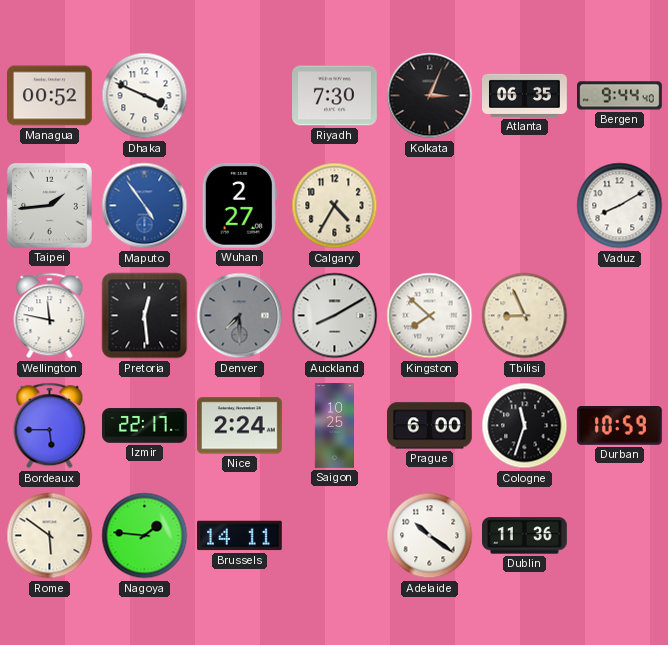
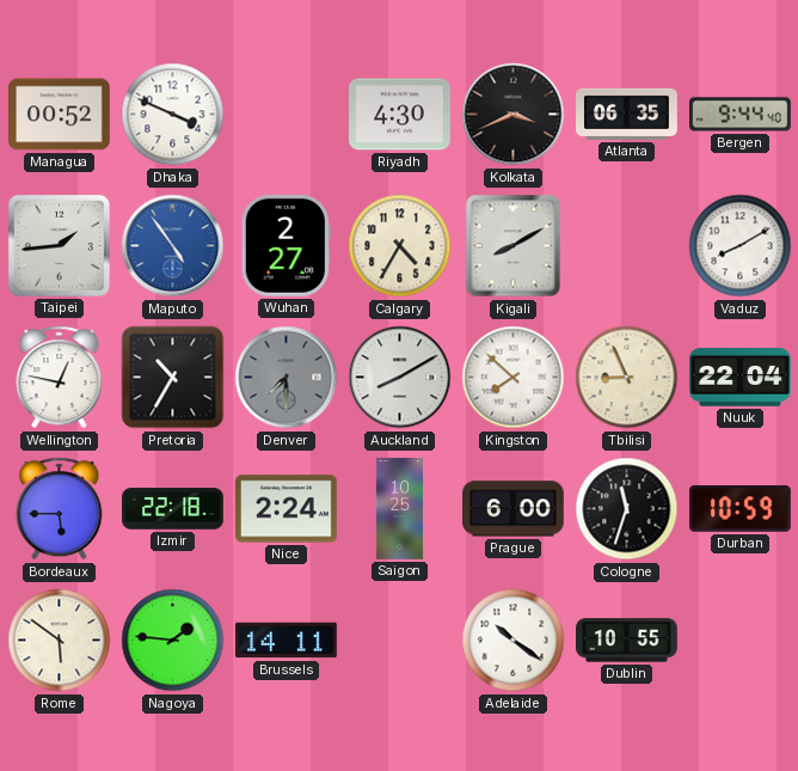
Riyadh: 7:30 -> 4:30
Kolkata: 3:04 -> 3:41
Kigali: none -> 8:10
Wellington: 11:47 -> 12:47
Pretoria: 12:29 -> 10:35
Nuuk: none -> 22:04
Izmir: 22:17 -> 22:18
Dublin: 11:36 -> 10:55
